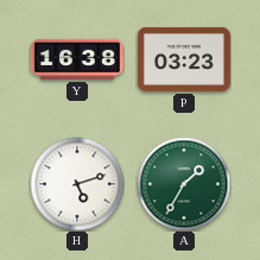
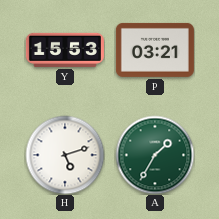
Y: 16:38 -> 15:53
P: 03:23 -> 03:21
